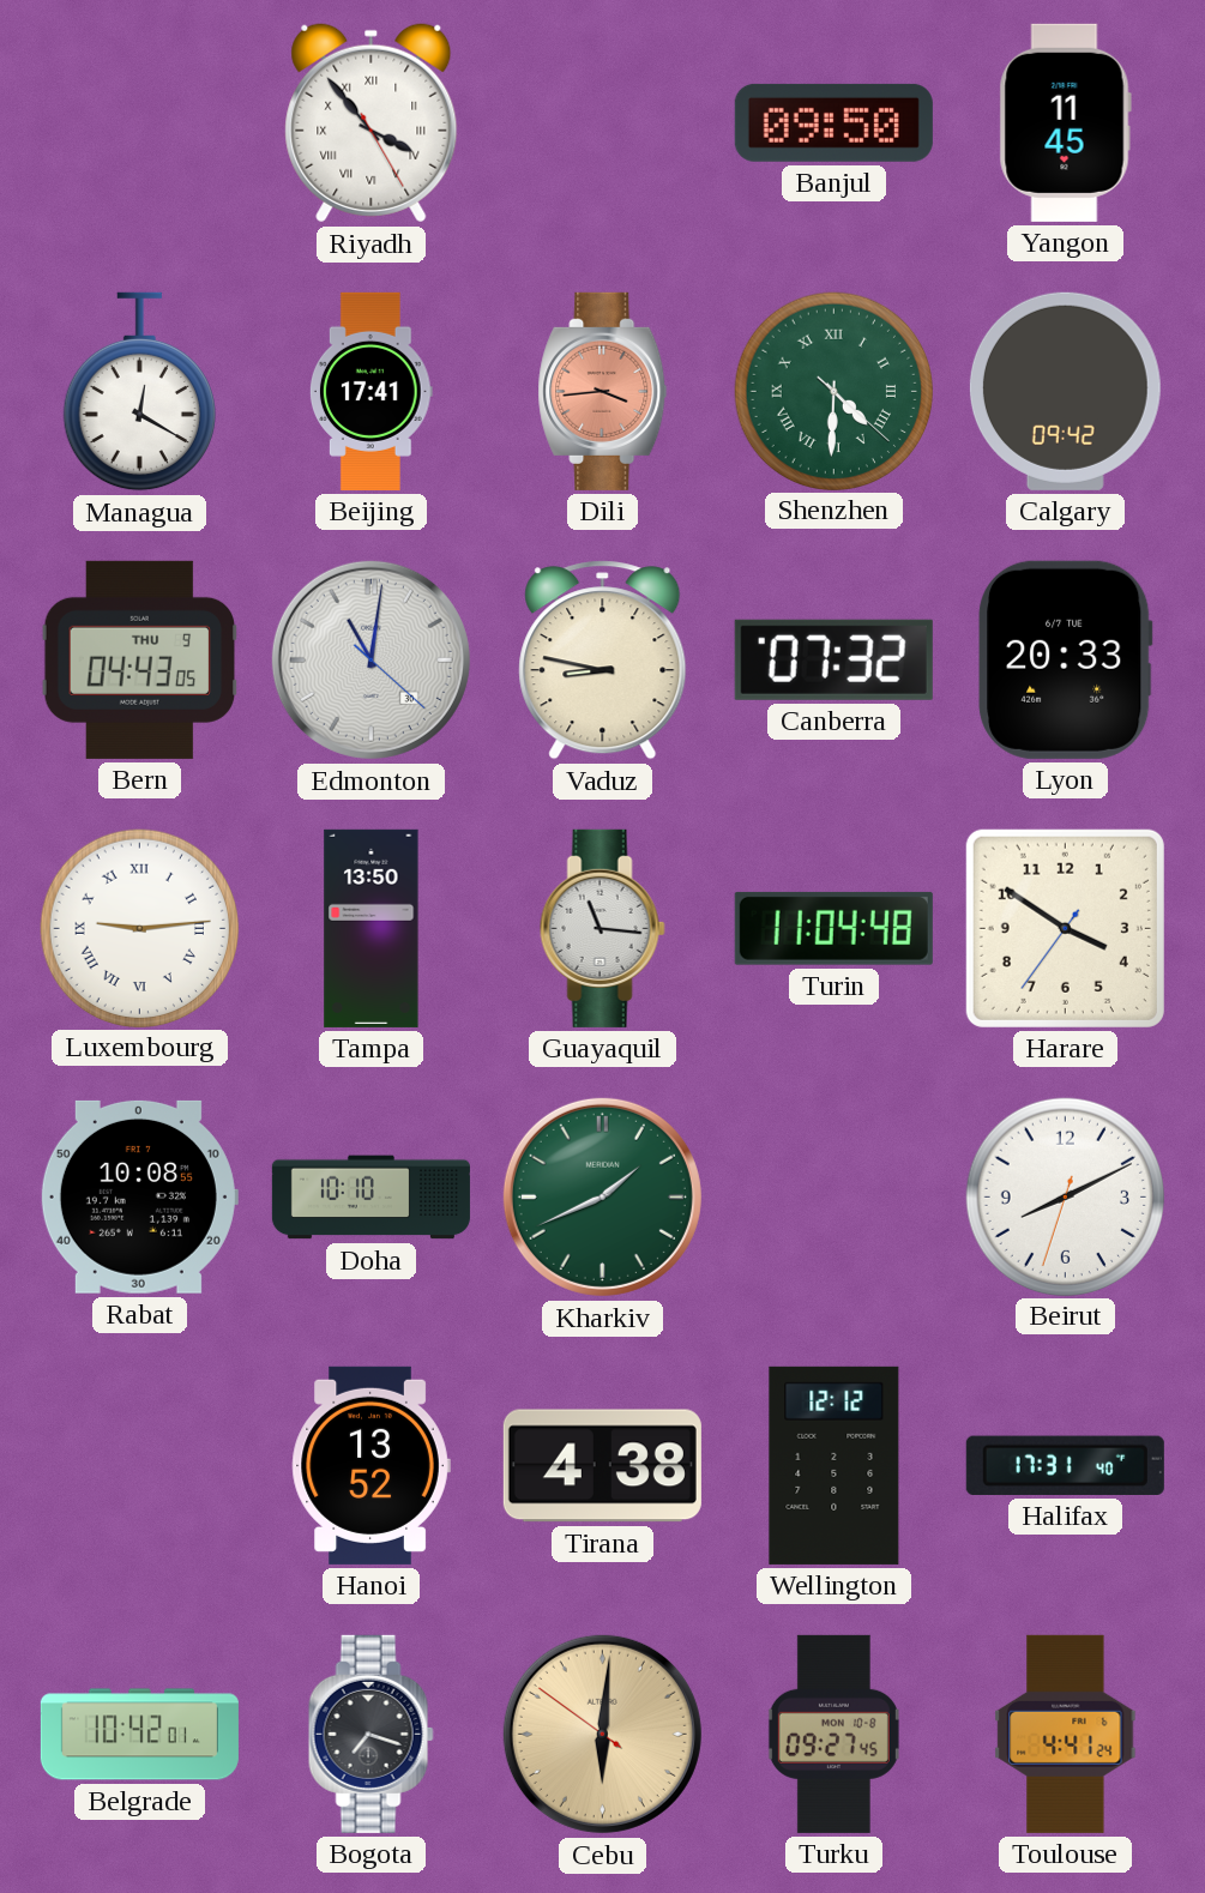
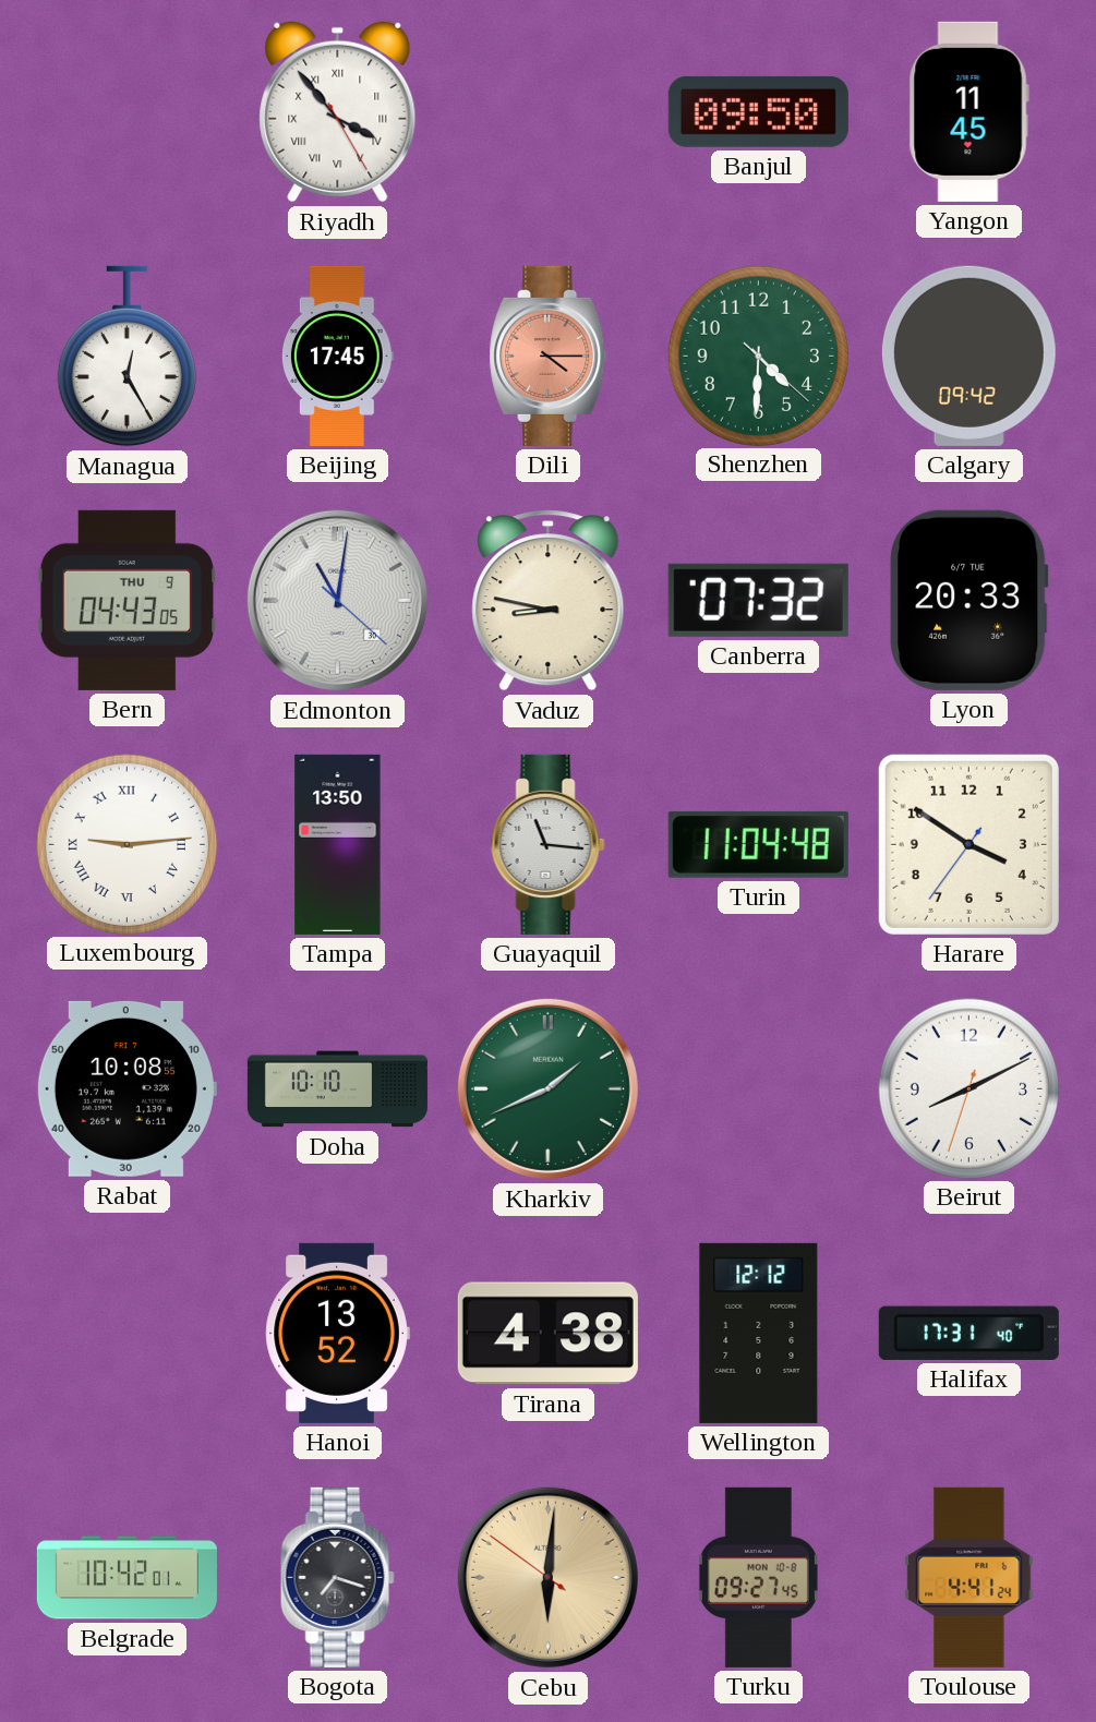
Managua: 12:20 -> 12:25
Beijing: 17:41 -> 17:45
Dili: 3:44 -> 4:15
Shenzhen numerals: Roman -> Arabic
